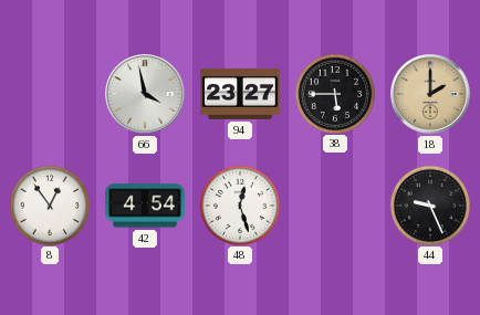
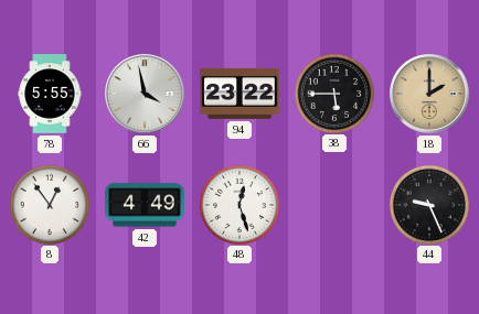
78: none -> 5:55
94: 23:27 -> 23:22
42: 4:54 -> 4:49
